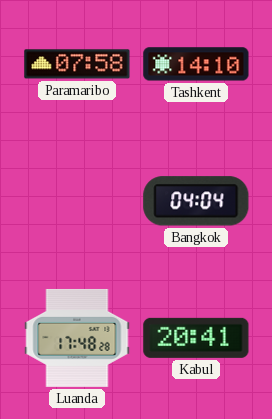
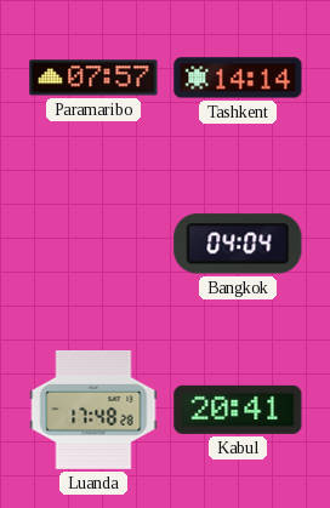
Paramaribo: 07:58 -> 07:57
Tashkent: 14:10 -> 14:14
